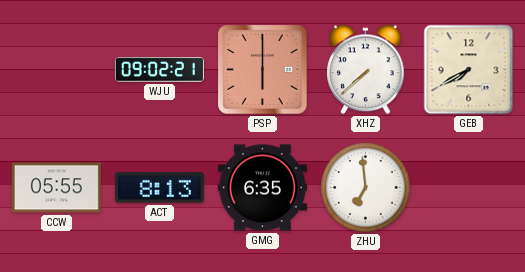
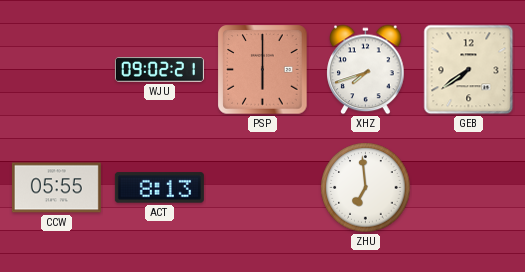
XHZ: 7:38 -> 7:42
GEB: 7:40 -> 7:39
GMG: 6:35 -> none
